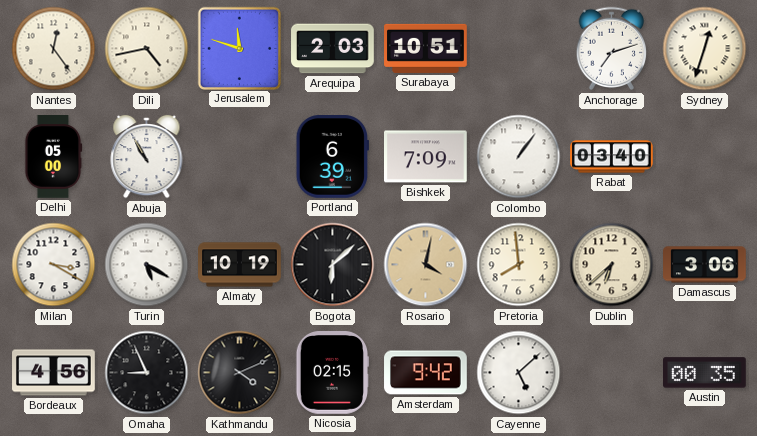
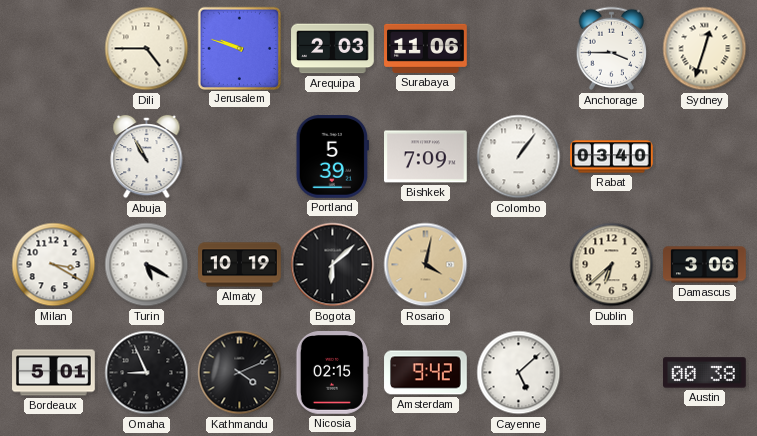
Nantes: 12:24 -> none
Dili: 4:43 -> 4:45
Jerusalem: 11:48 -> 9:48
Surabaya: 10:51 -> 11:06
Anchorage: 7:12 -> 3:45
Delhi: 05:00 -> none
Portland: 6:39 -> 5:39
Pretoria: 7:59 -> none
Bordeaux: 4:56 -> 5:01
Austin: 00:35 -> 00:38
